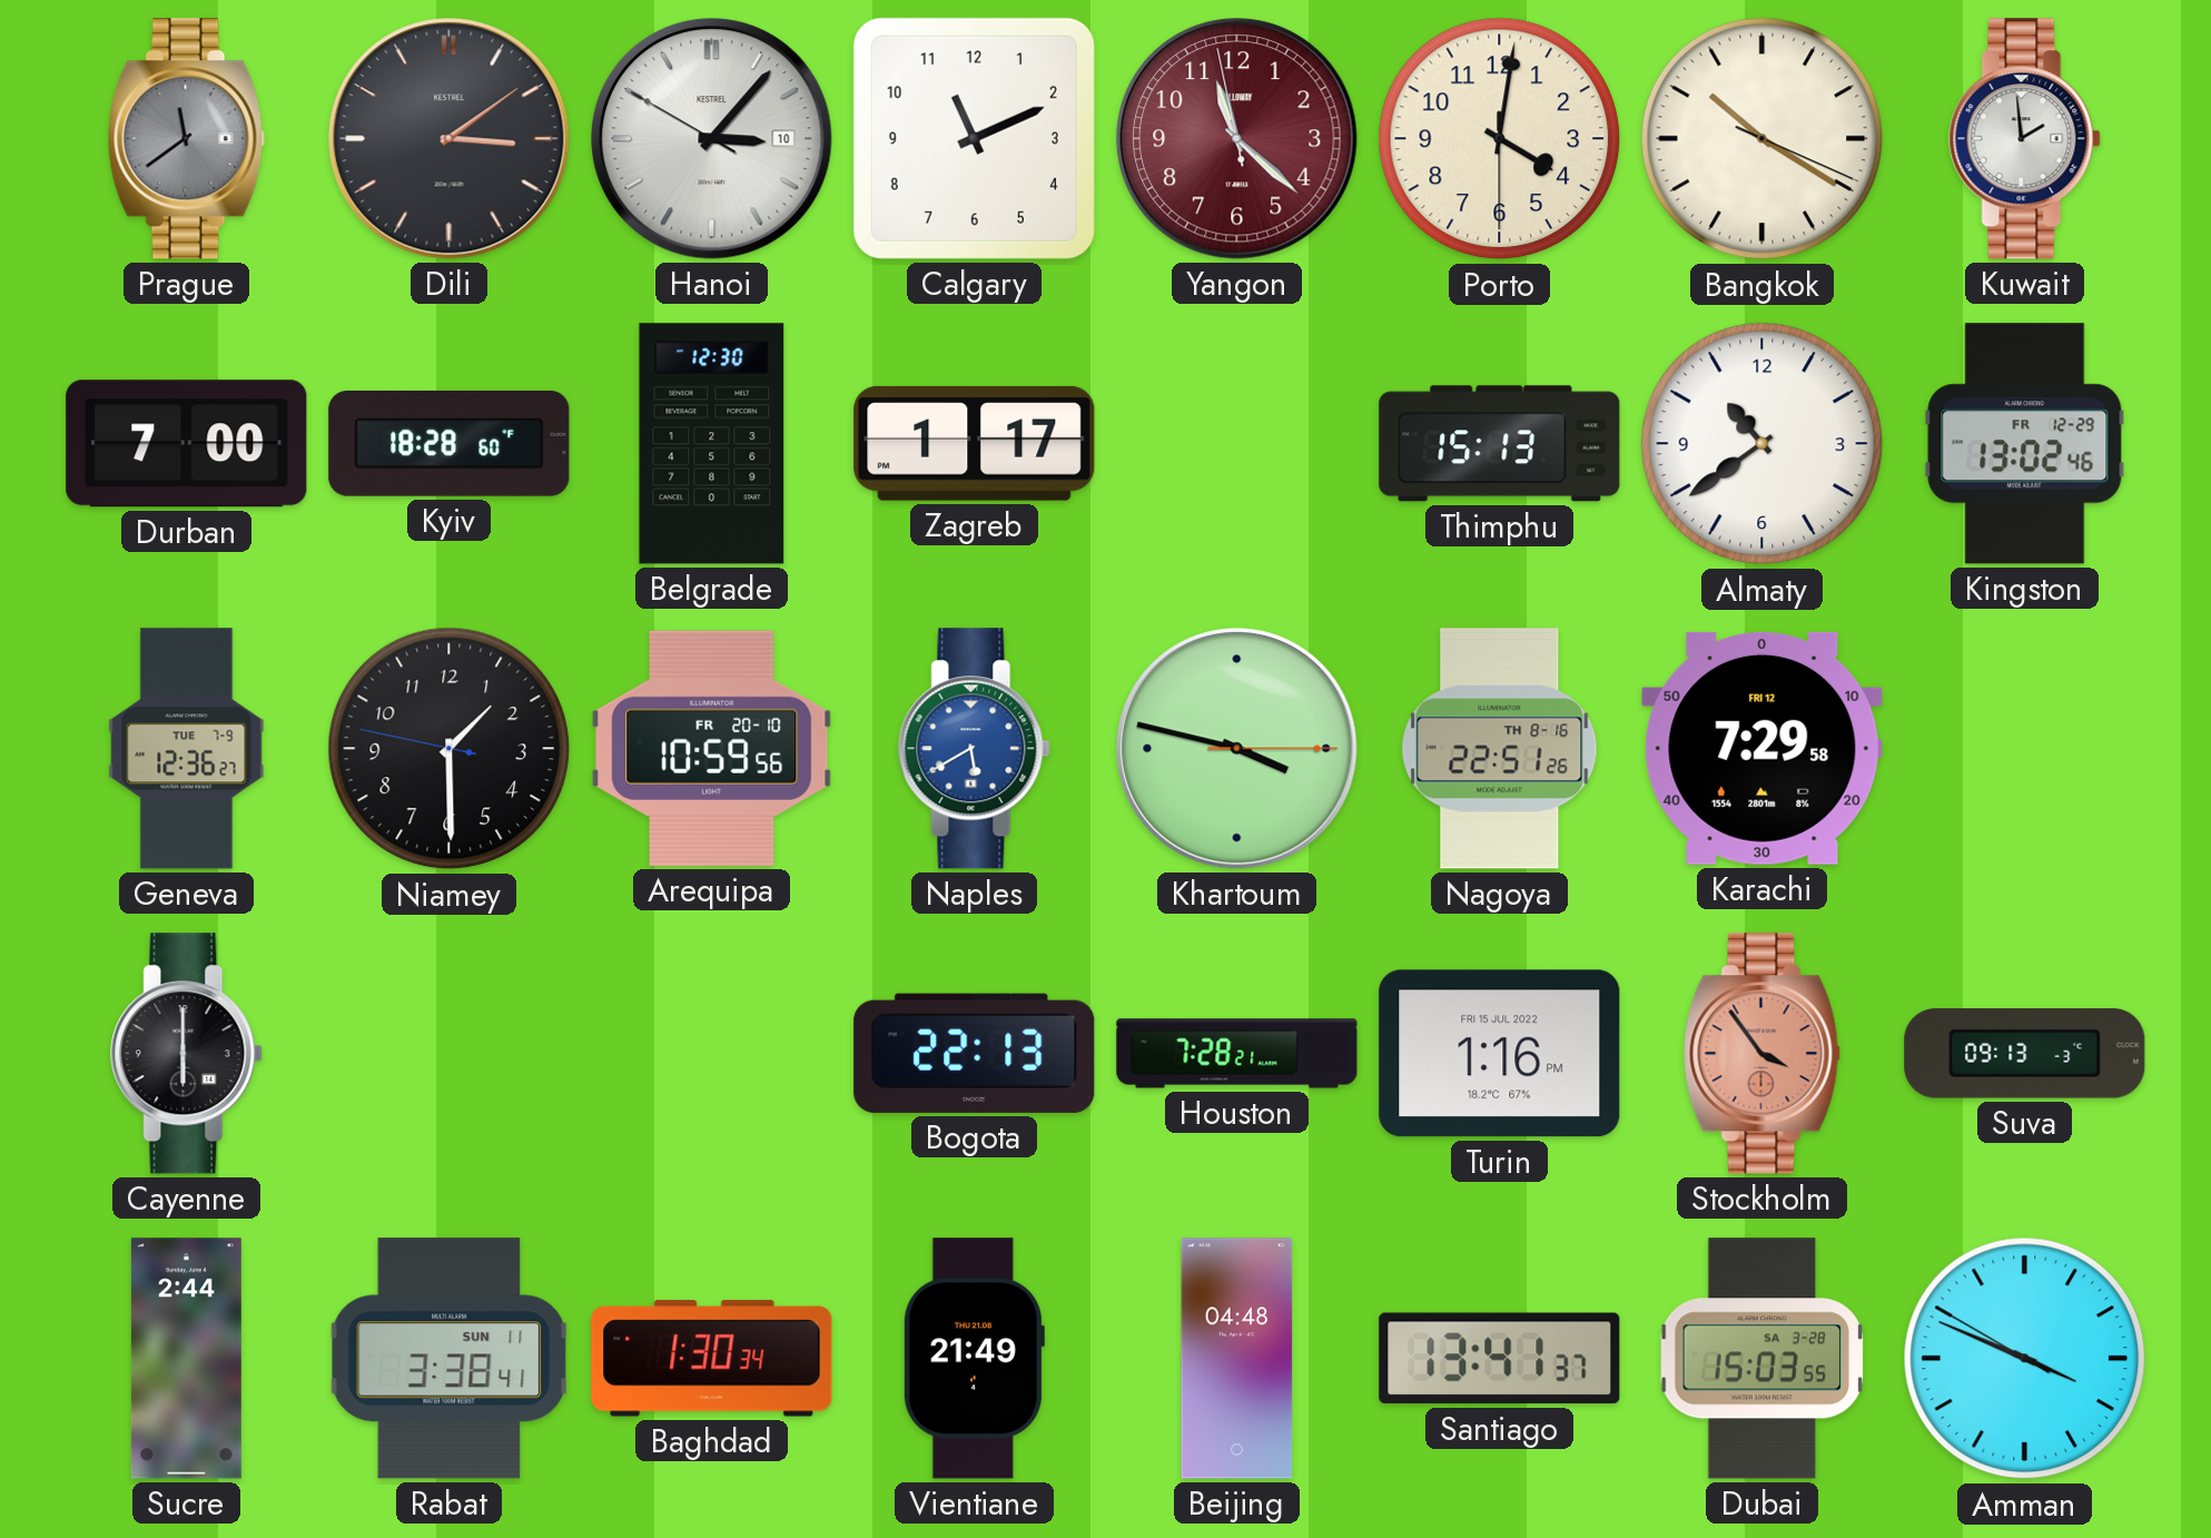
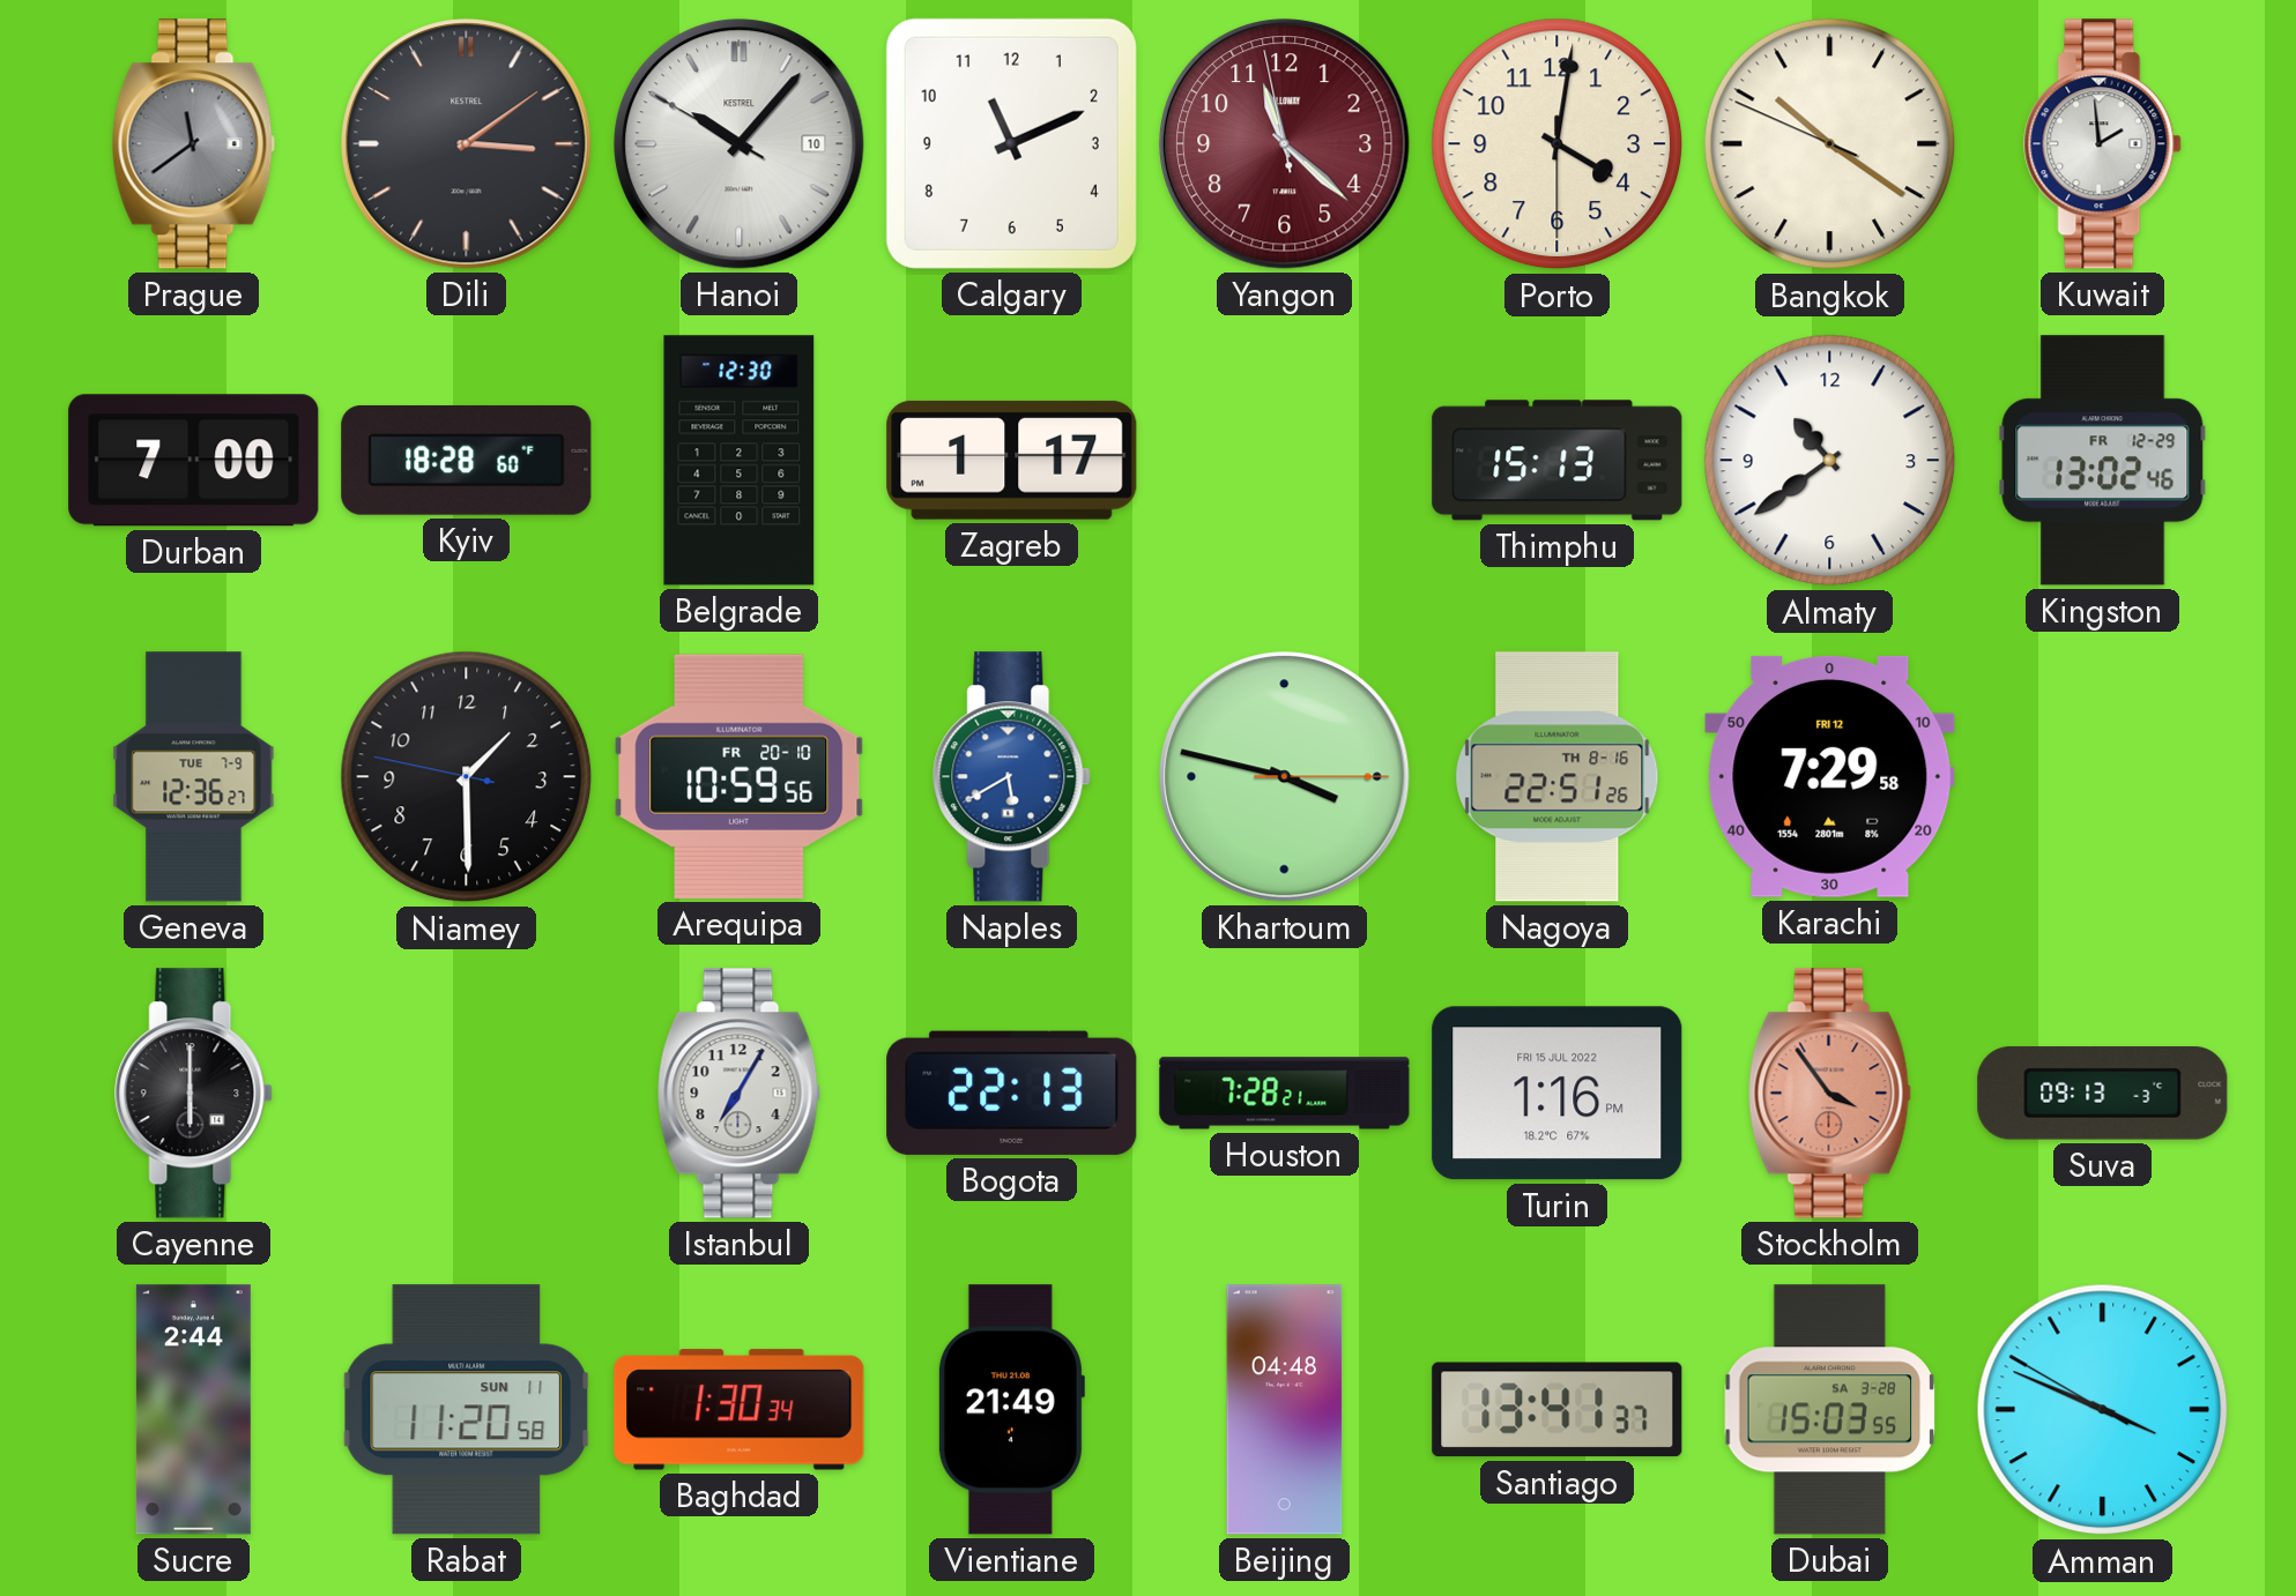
Hanoi: 3:06 -> 10:06
Bangkok: 10:20:19 -> 10:20:49
Istanbul: none -> 7:05
Rabat: 3:38 -> 11:20
